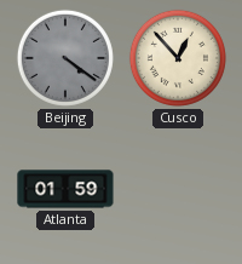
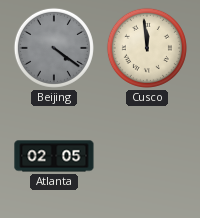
Cusco: 12:53 -> 11:59
Atlanta: 01:59 -> 02:05
